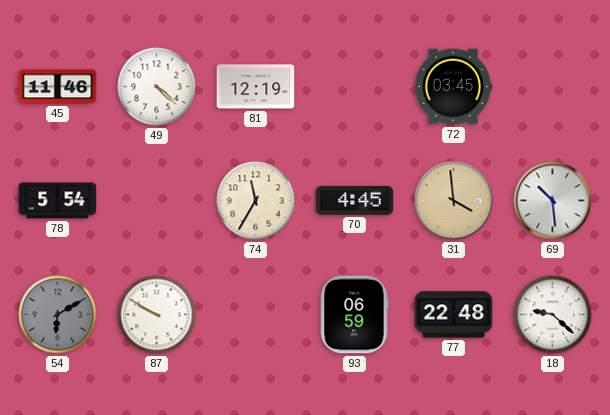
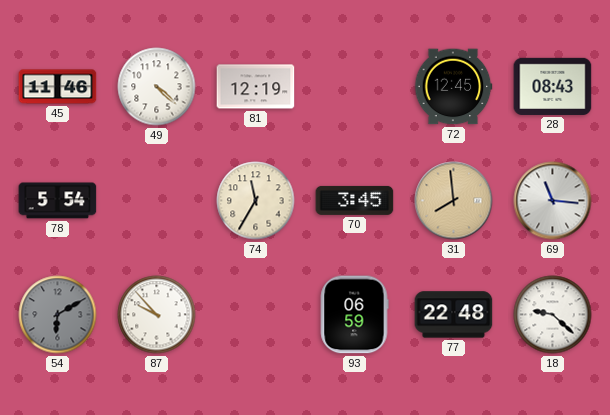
72: 03:45 -> 12:45
28: none -> 08:43
70: 4:45 -> 3:45
31: 3:59 -> 7:59
69: 10:29 -> 11:16
87: 9:50 -> 9:53
